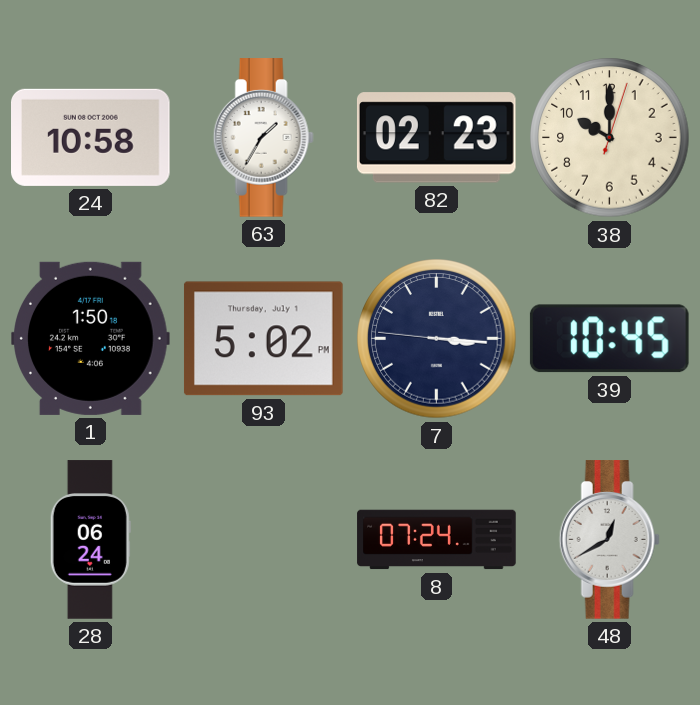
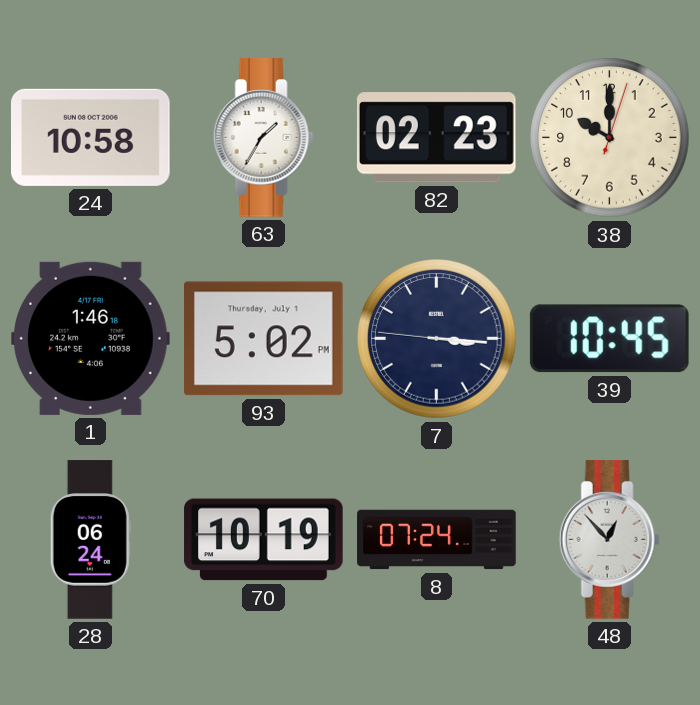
1: 1:50 -> 1:46
70: none -> 10:19
48: 12:40 -> 12:53
